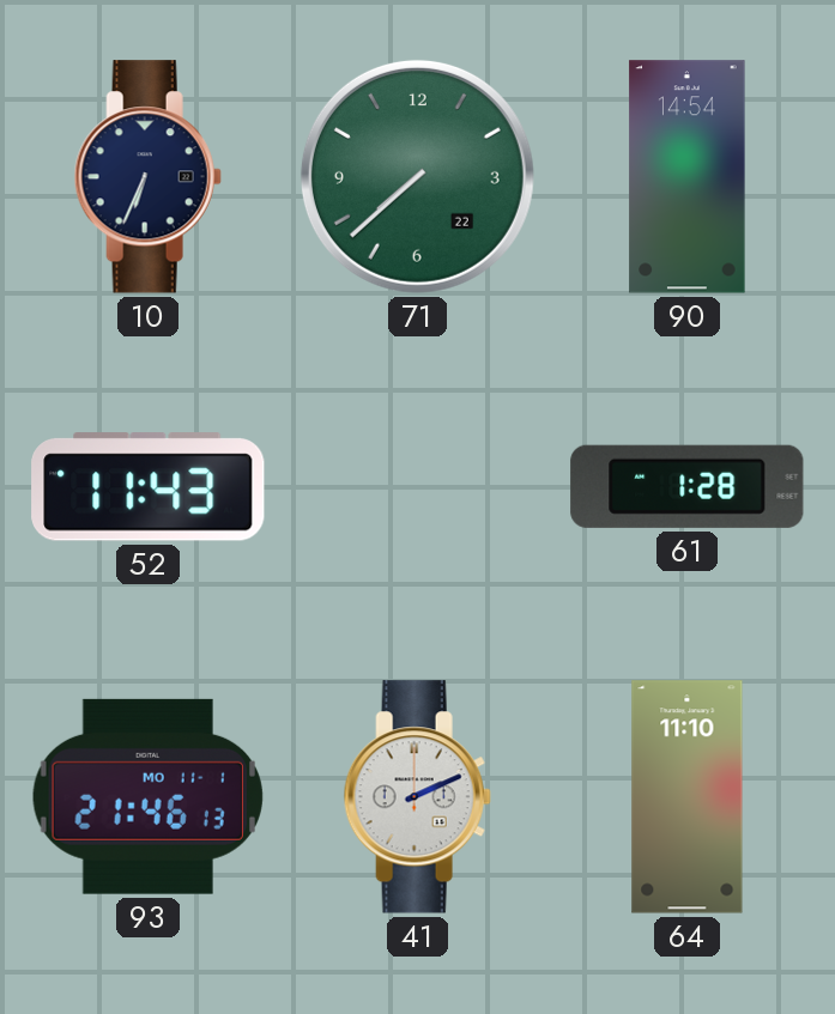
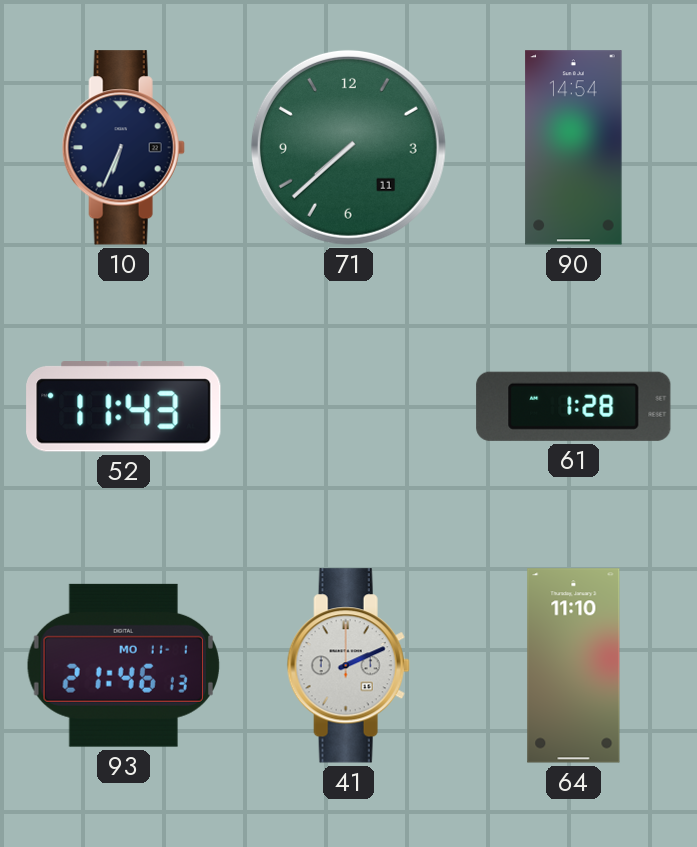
71 date: 22 -> 11
